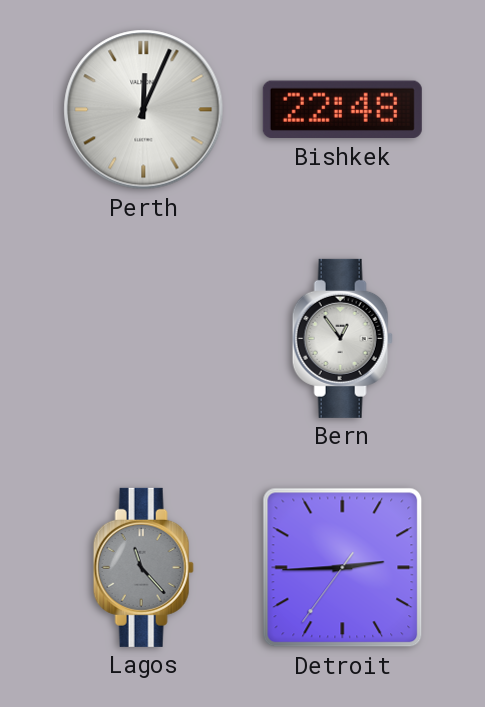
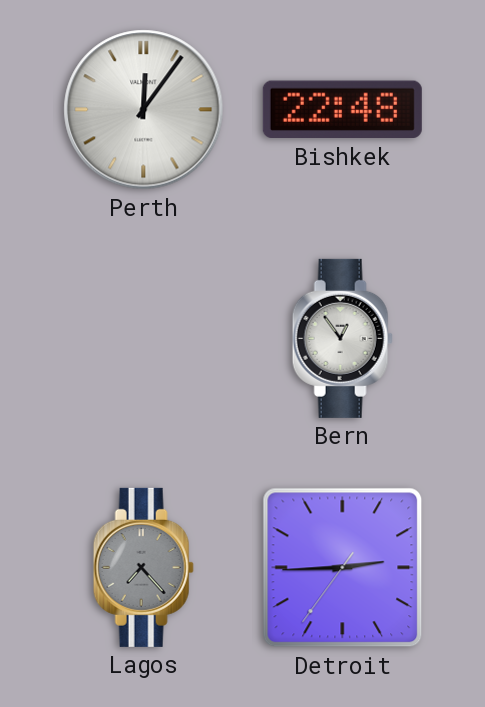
Perth: 12:04 -> 12:06
Lagos: 11:23 -> 7:23
